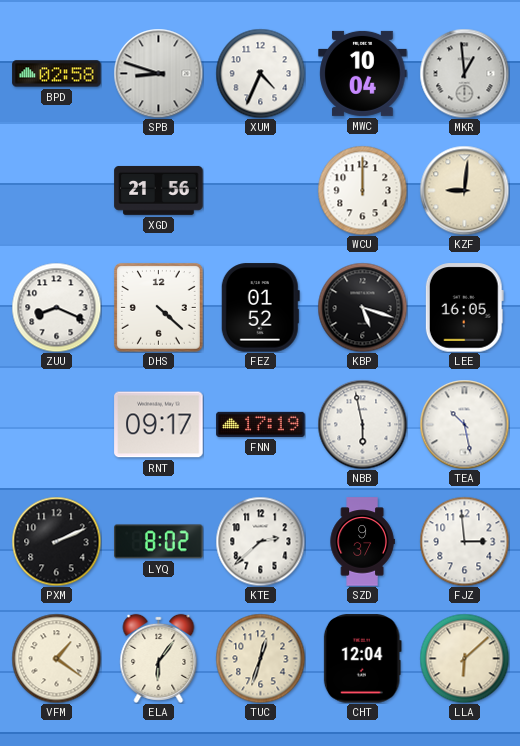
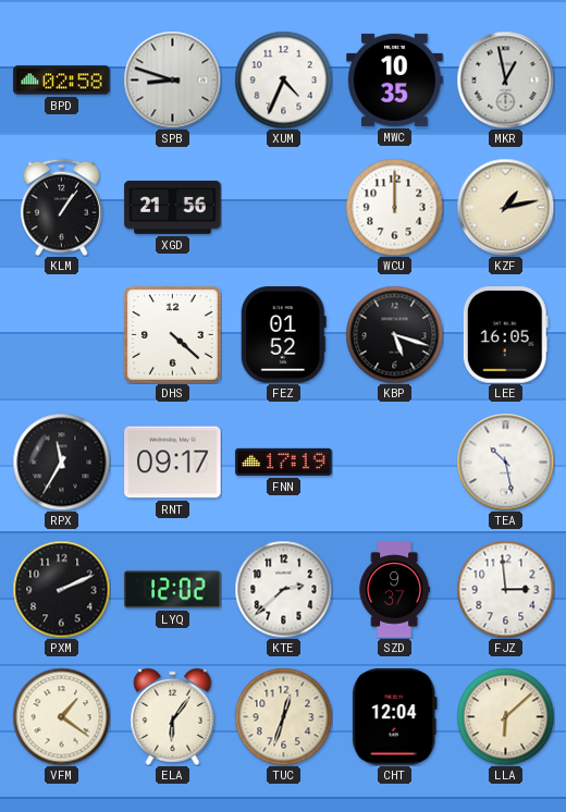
MWC: 10:04 -> 10:35
MKR: 12:59 -> 12:58
KLM: none -> 1:06
KZF: 9:01 -> 1:13
ZUU: 8:19 -> none
RPX: none -> 11:35
NBB: 5:58 -> none
LYQ: 8:02 -> 12:02
